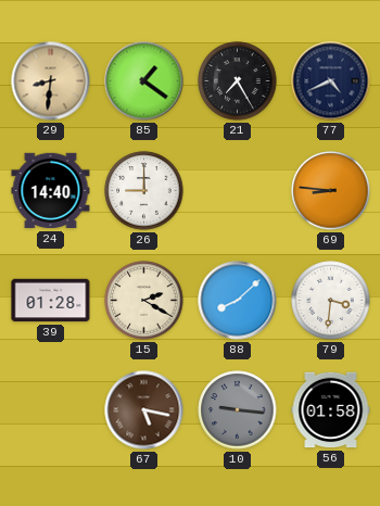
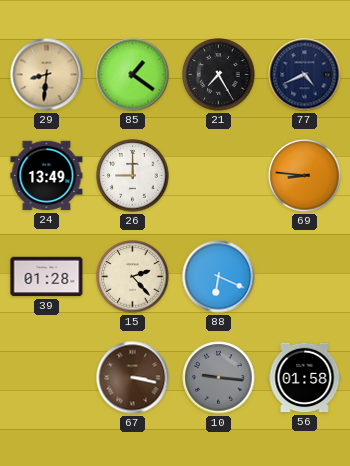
24: 14:40 -> 13:49
15: 2:20 -> 2:23
88: 8:08 -> 6:19
79: 3:31 -> none
67: 5:17 -> 3:17
